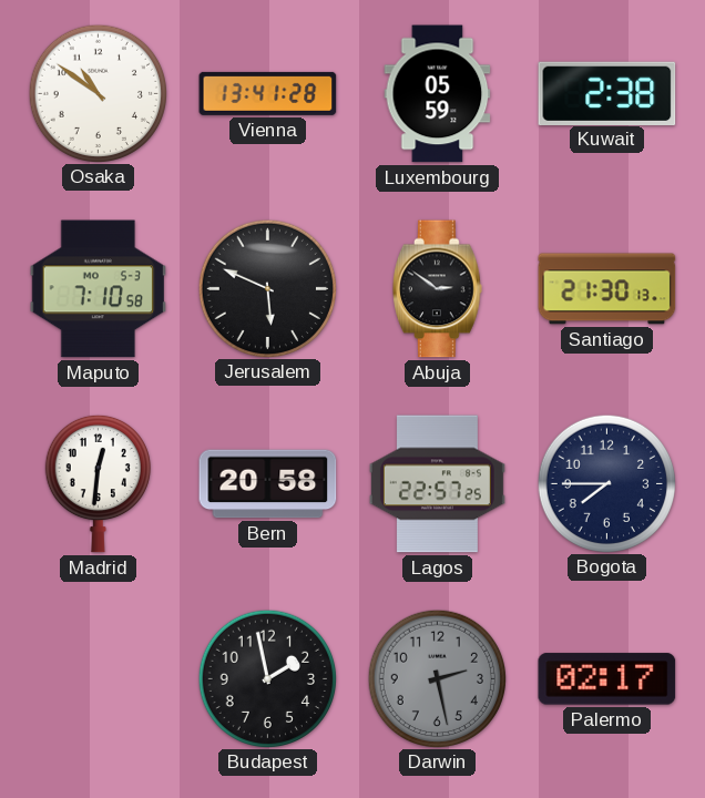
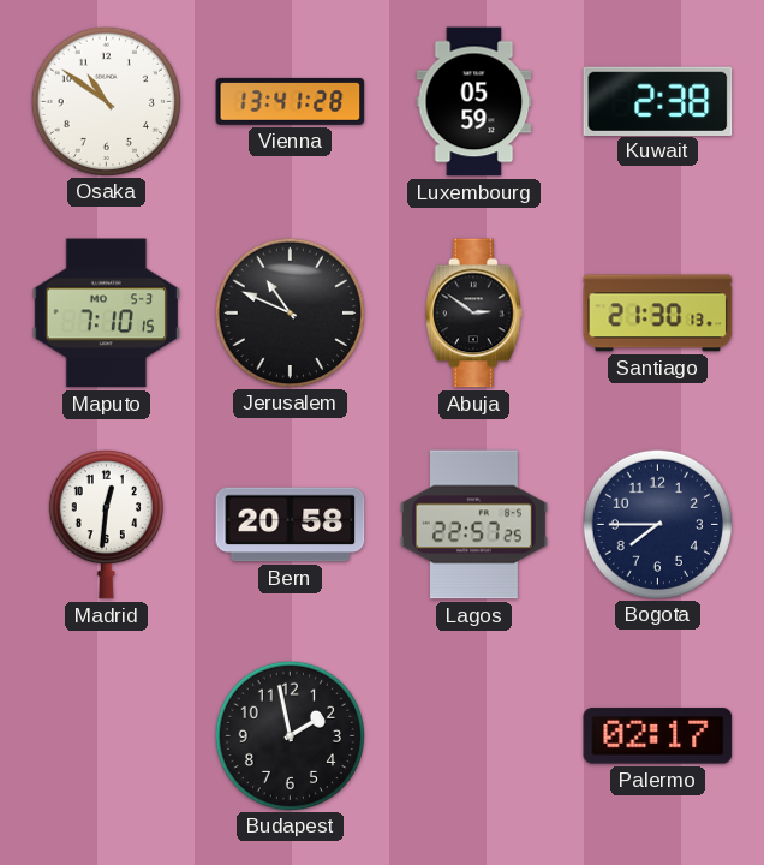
Maputo: 7:10:58 -> 7:10:15
Jerusalem: 5:49 -> 10:49
Darwin: 2:28 -> none
